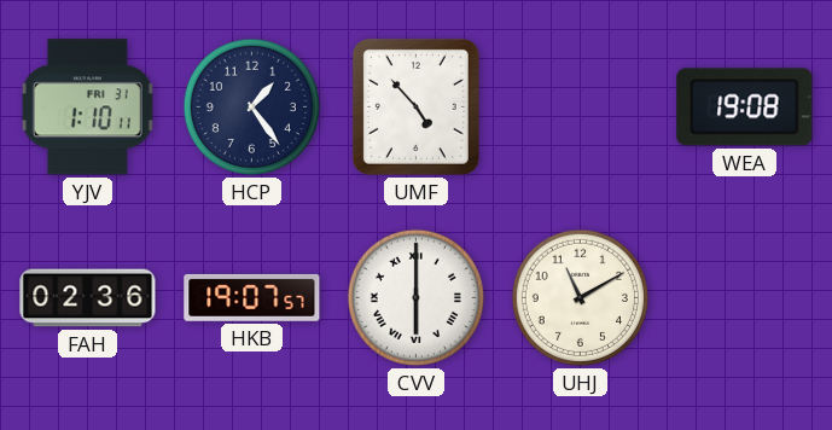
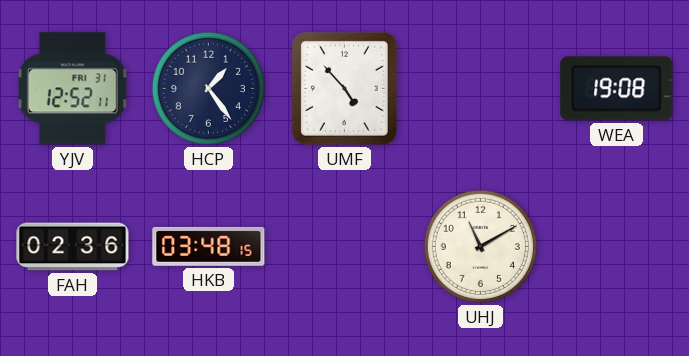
YJV: 1:10 -> 12:52
HKB: 19:07 -> 03:48
CVV: 6:00 -> none
